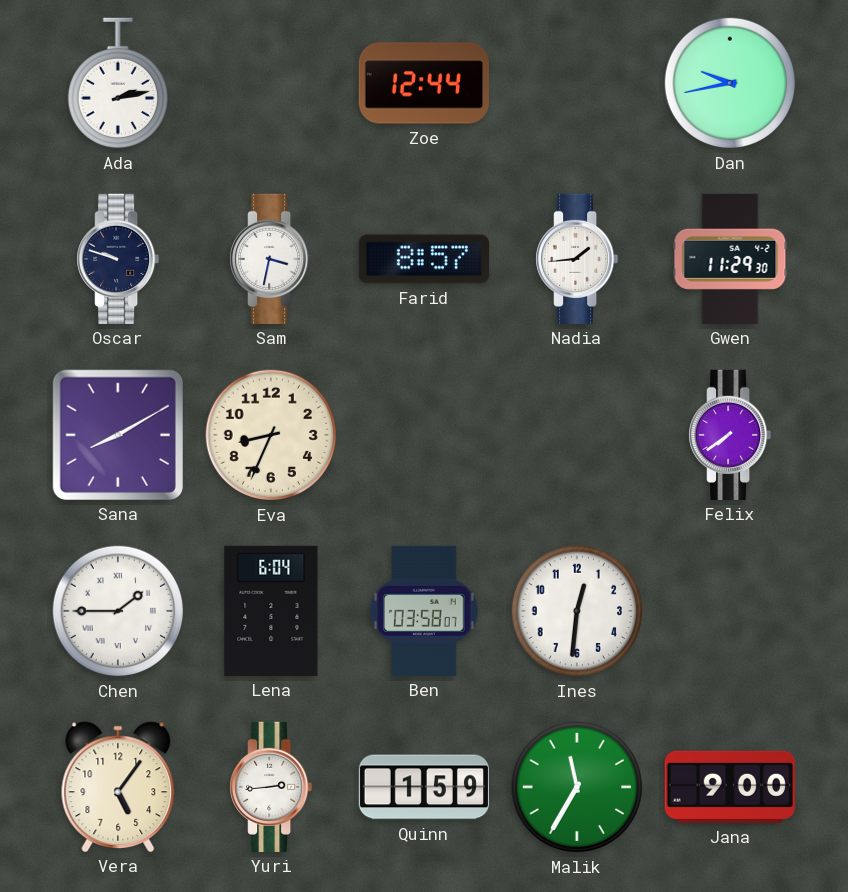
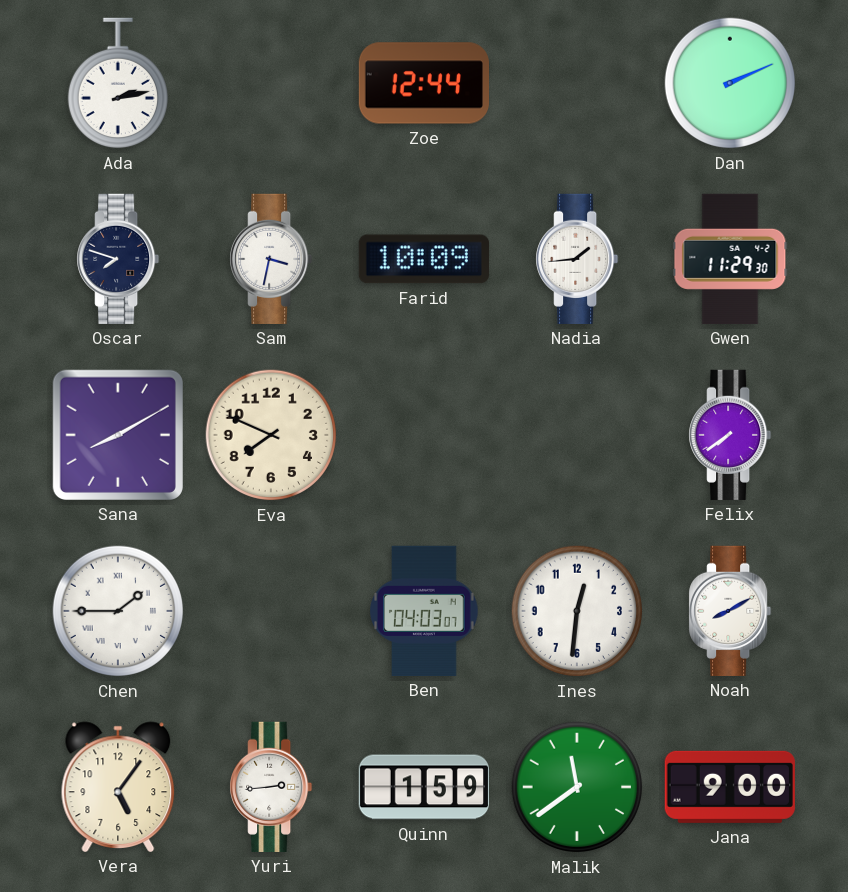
Dan: 9:43 -> 2:11
Oscar: 9:48 -> 7:48
Farid: 8:57 -> 10:09
Eva: 8:34 -> 7:49
Lena: 6:04 -> none
Ben: 03:58 -> 04:03
Noah: none -> 8:10
Malik: 11:35 -> 11:39
